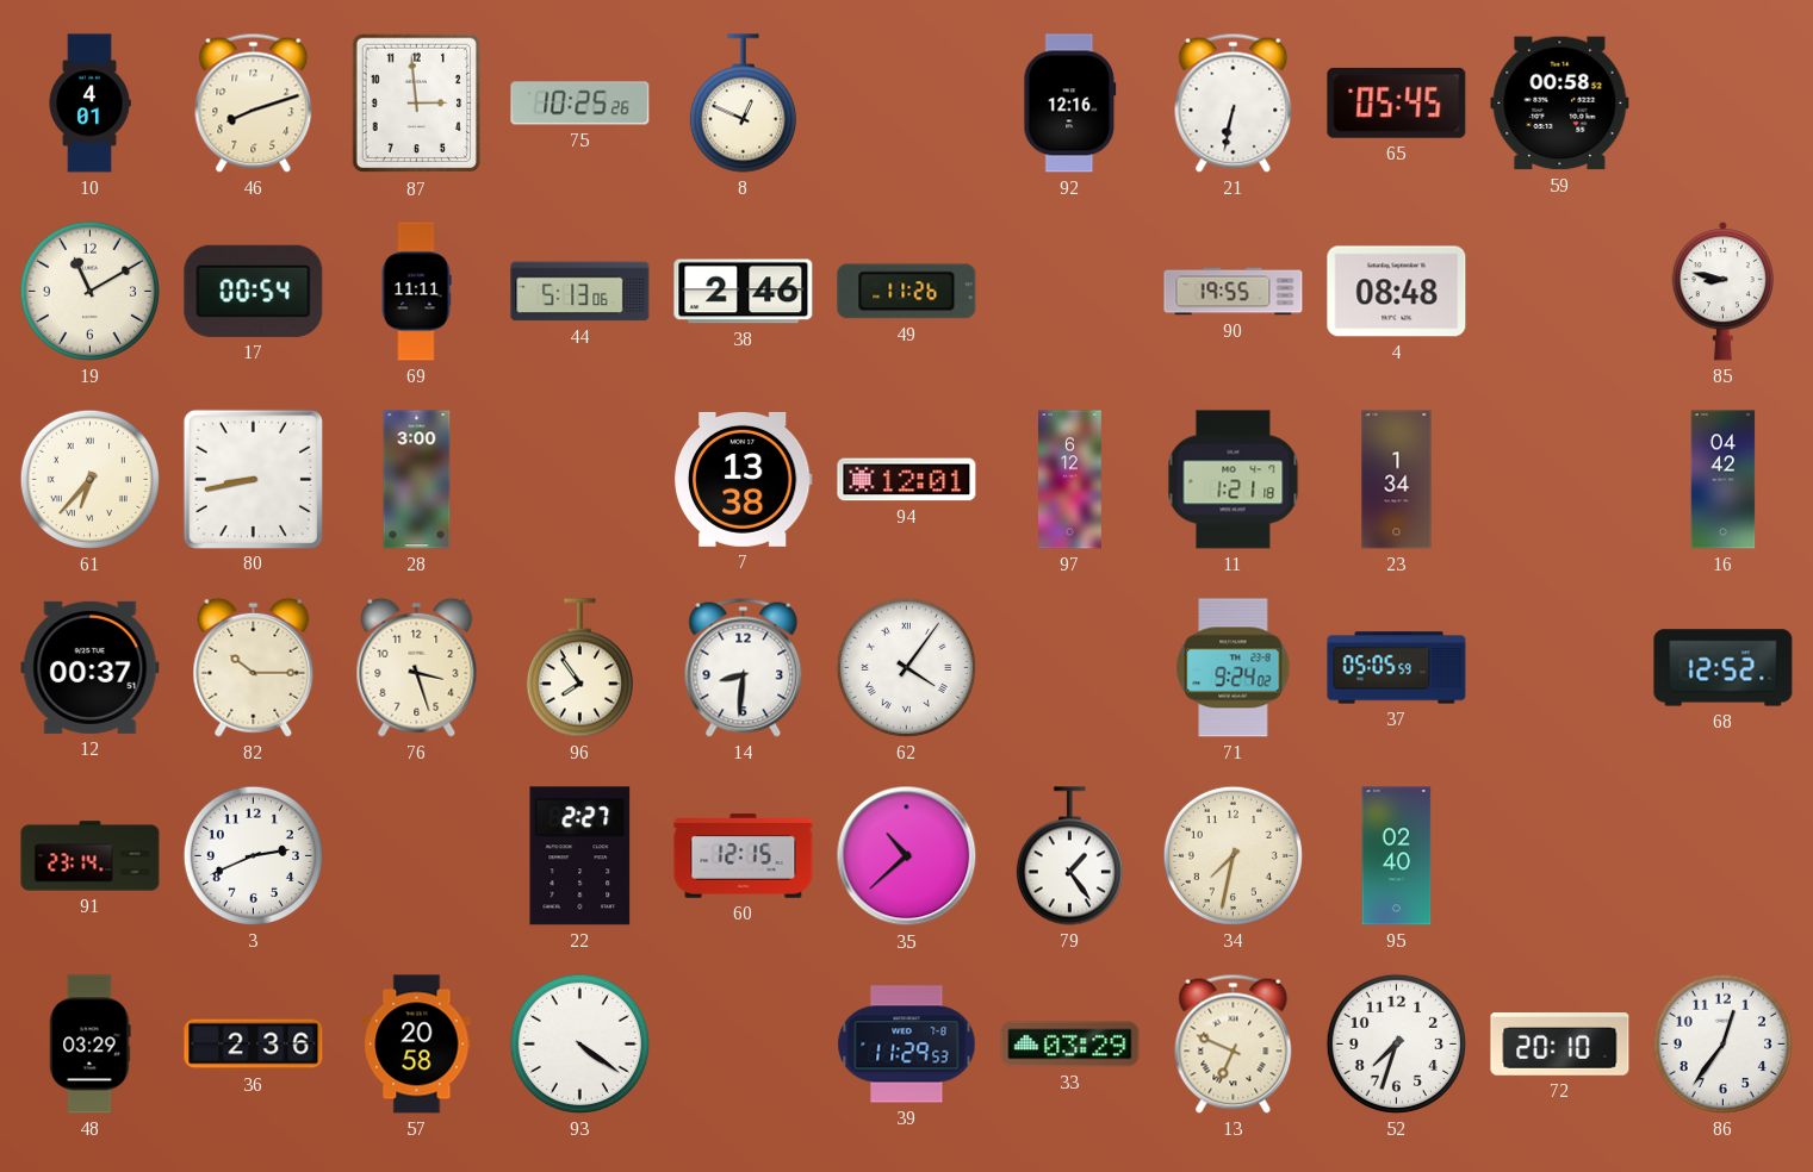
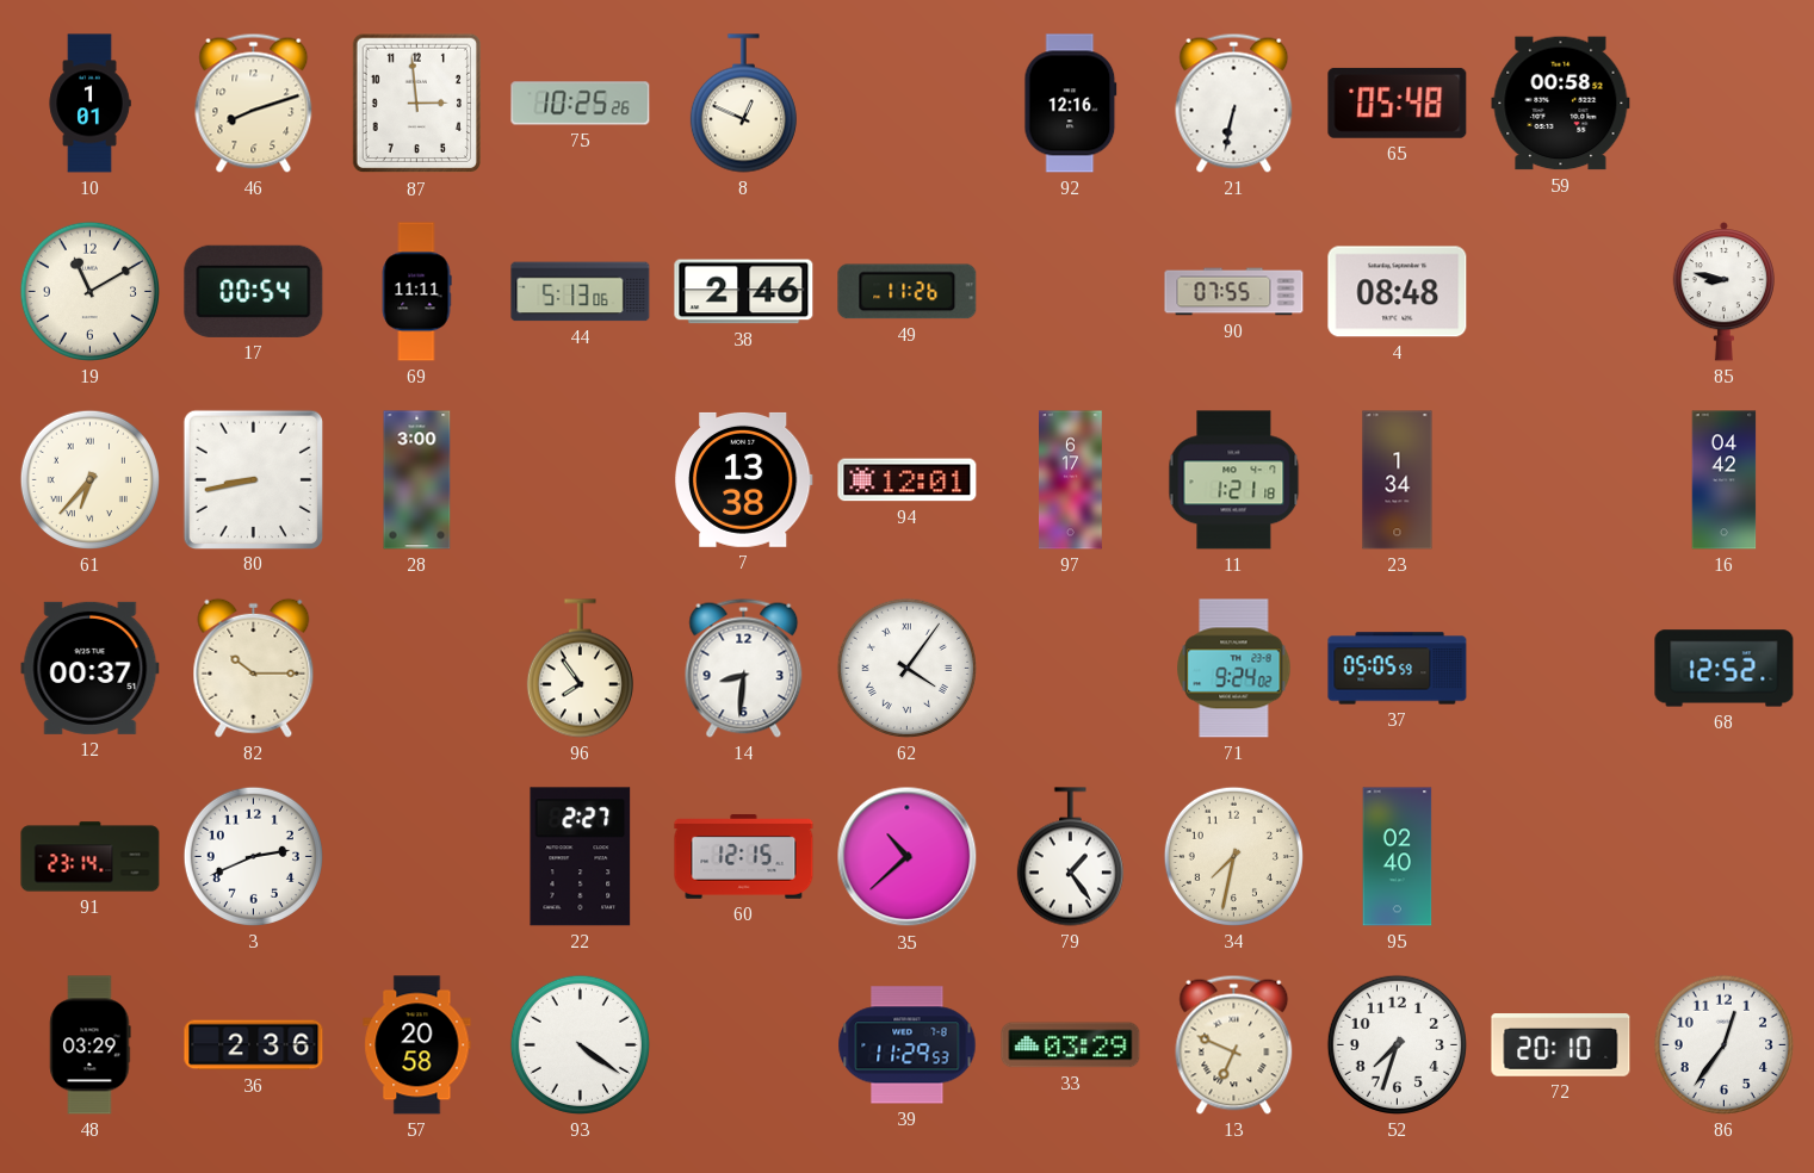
10: 4:01 -> 1:01
65: 05:45 -> 05:48
90: 19:55 -> 07:55
97: 6:12 -> 6:17
76: 3:27 -> none
